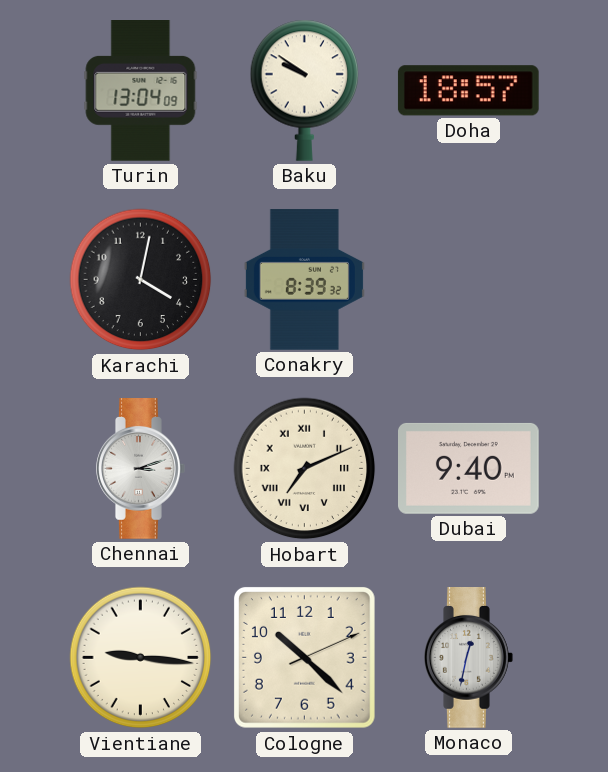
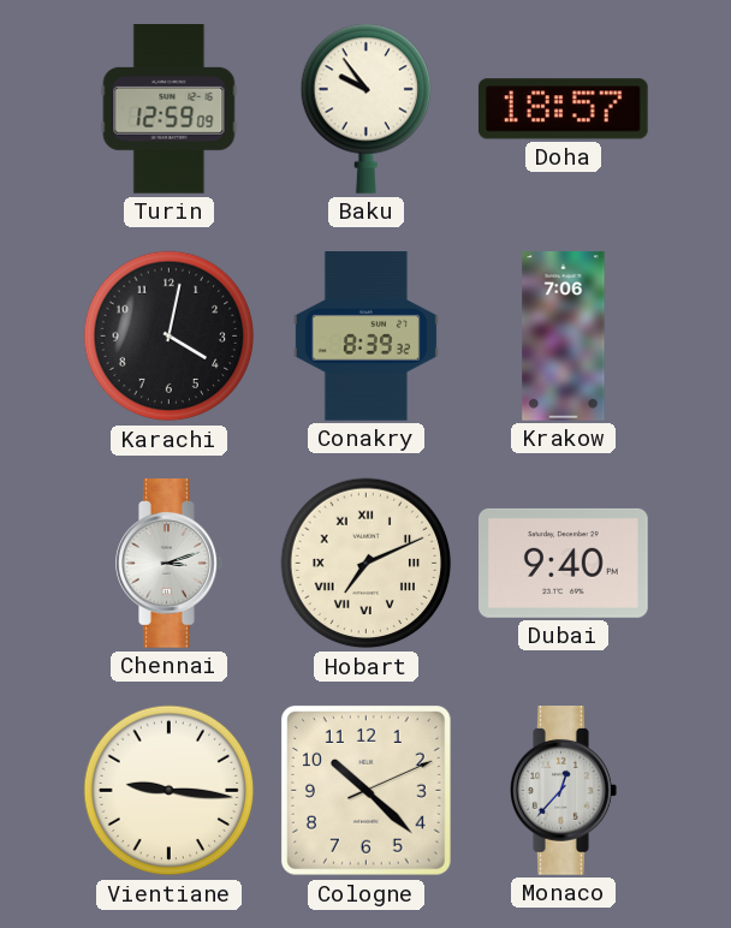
Turin: 13:04 -> 12:59
Baku: 9:51 -> 9:54
Krakow: none -> 7:06
Monaco: 12:32 -> 12:37
